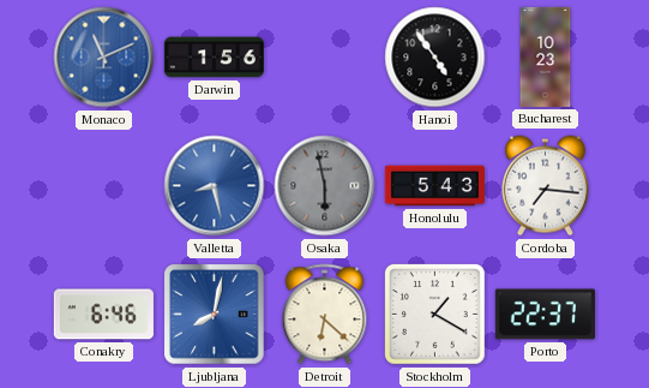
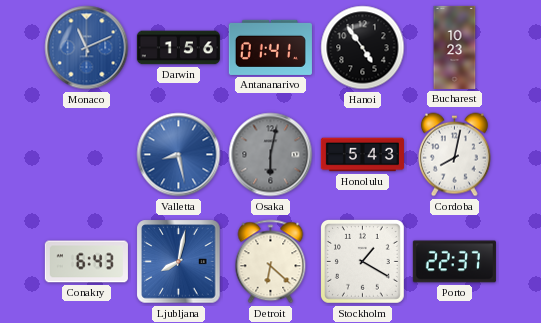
Antananarivo: none -> 01:41
Osaka: 5:58 -> 6:02
Cordoba: 7:16 -> 8:02
Conakry: 6:46 -> 6:43
